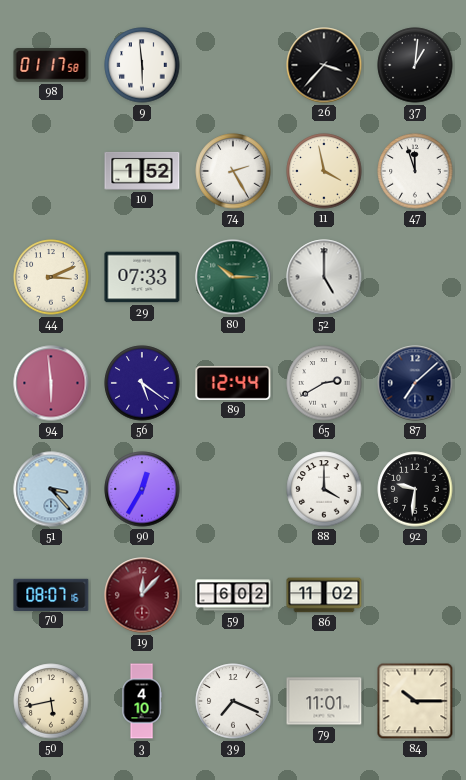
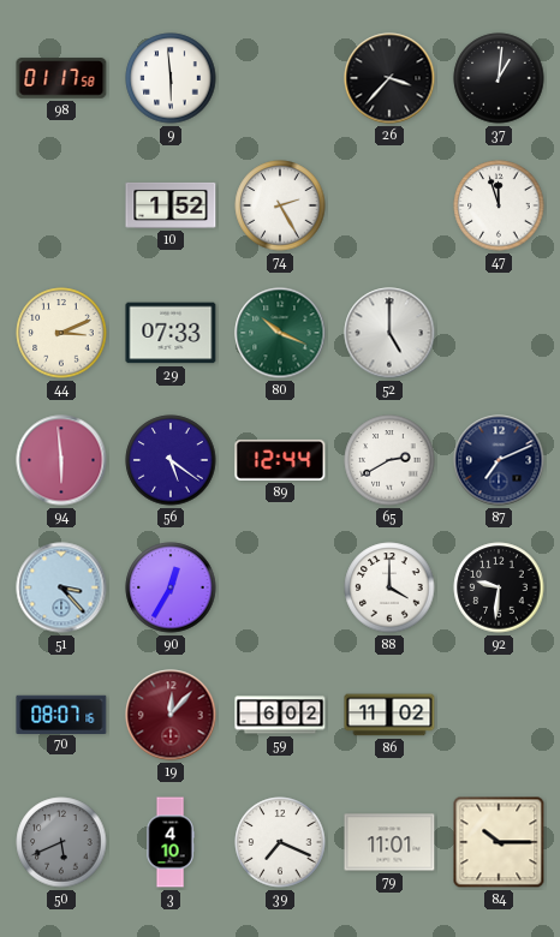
11: 3:58 -> none
80: 10:15 -> 10:19
87: 7:08 -> 7:11
50: 5:43 -> 5:41
50 dial: cream -> grey
